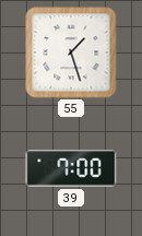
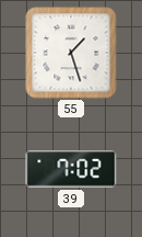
39: 7:00 -> 7:02
